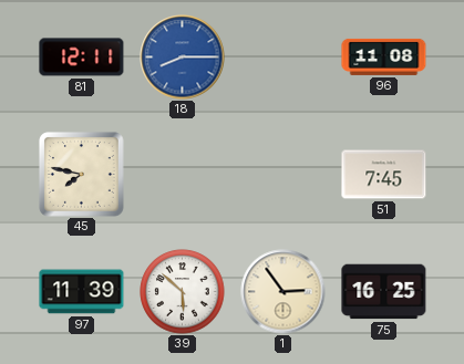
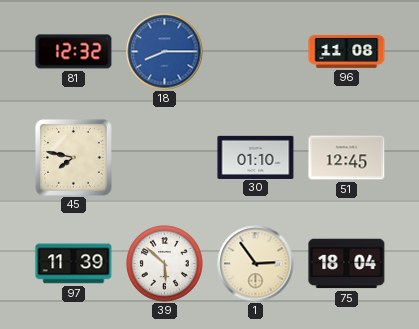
81: 12:11 -> 12:32
30: none -> 01:10
51: 7:45 -> 12:45
75: 16:25 -> 18:04
